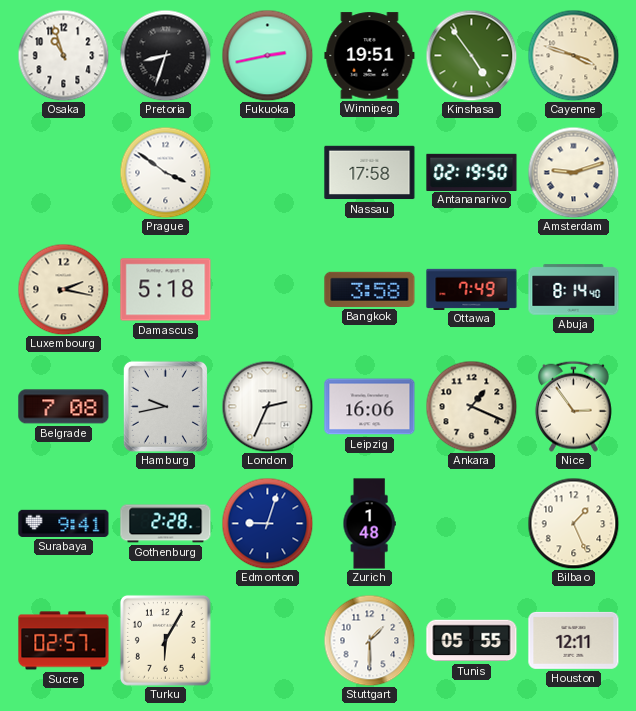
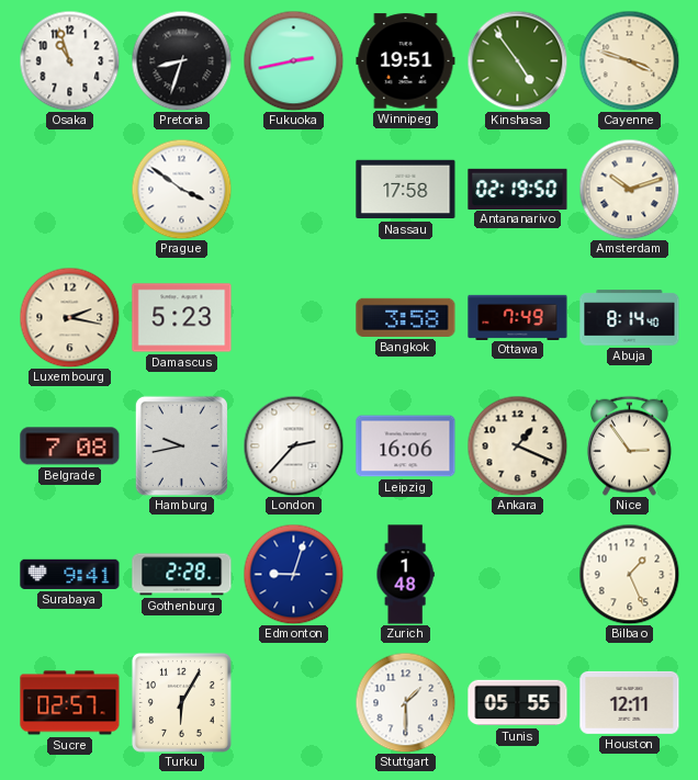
Amsterdam: 9:12 -> 10:12
Damascus: 5:18 -> 5:23
London: 2:34 -> 2:37
